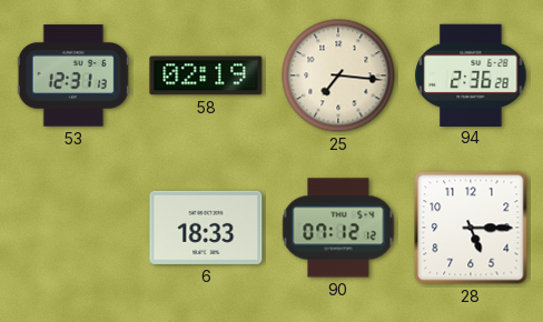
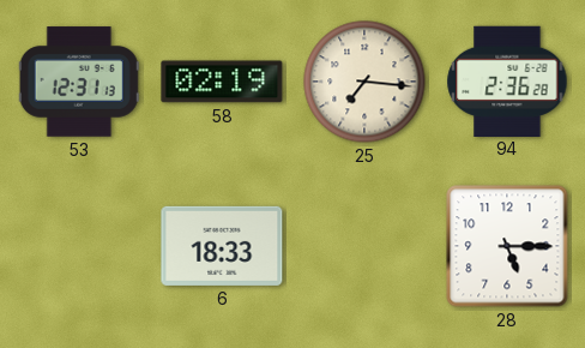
90: 07:12 -> none
